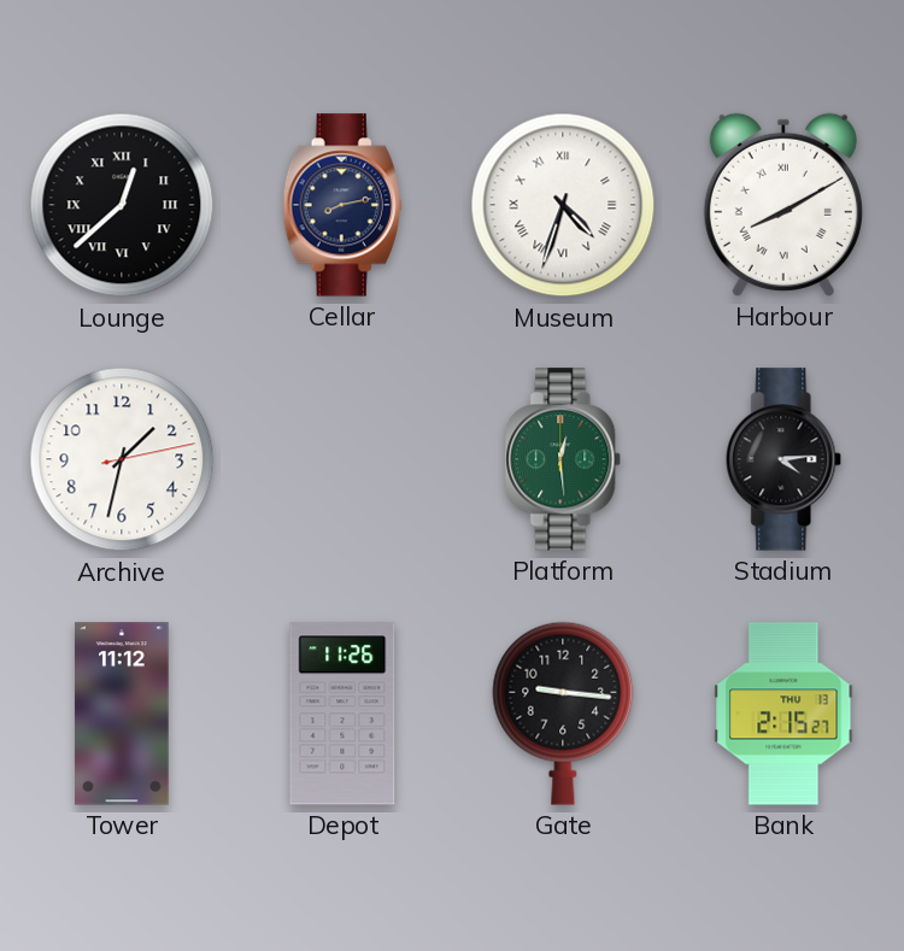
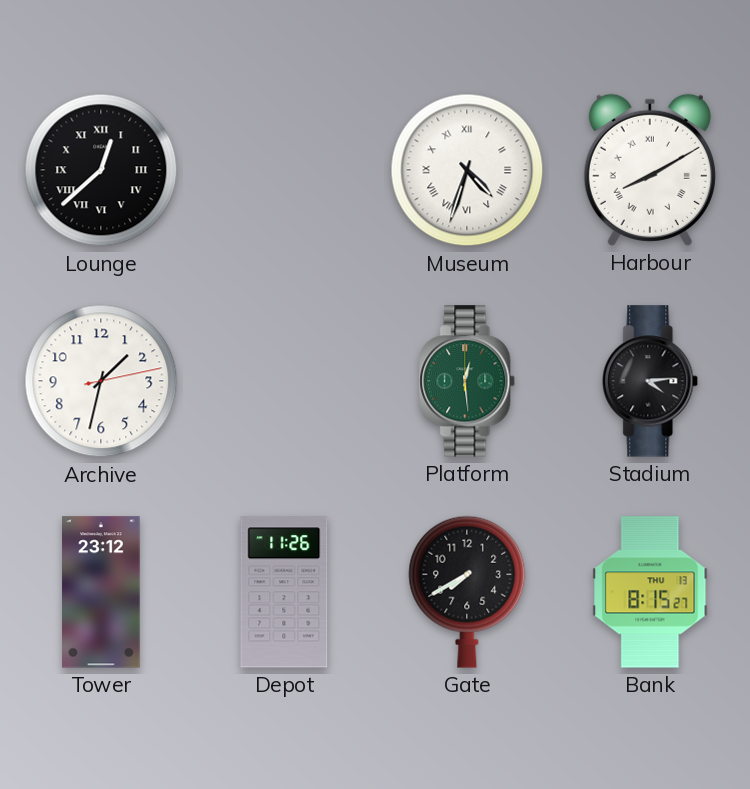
Cellar: 8:13 -> none
Tower: 11:12 -> 23:12
Gate: 9:16 -> 7:40
Bank: 2:15 -> 8:15
